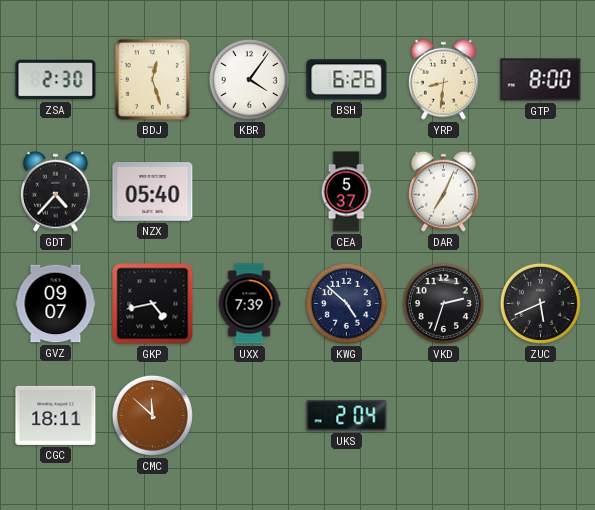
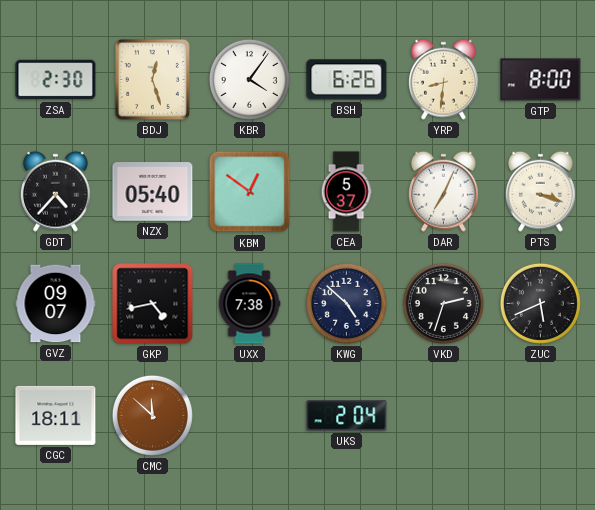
KBM: none -> 12:51
PTS: none -> 3:18
UXX: 7:39 -> 7:38
